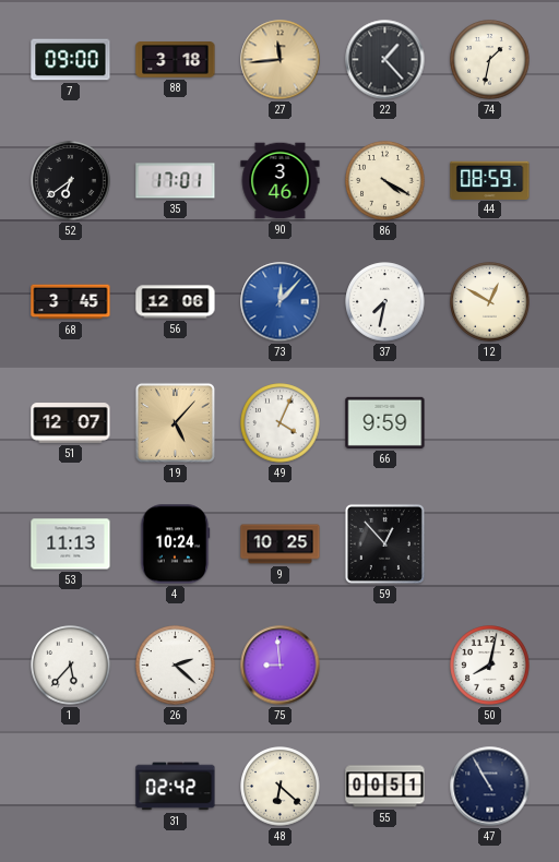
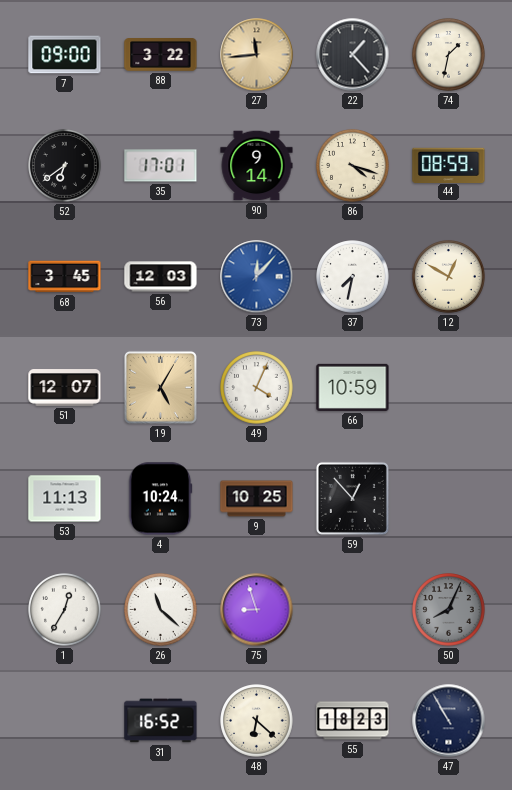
88: 3:18 -> 3:22
90: 3:46 -> 9:14
86: 4:20 -> 4:18
56: 12:06 -> 12:03
19: 5:07 -> 5:05
66: 9:59 -> 10:59
1: 5:37 -> 12:35
26: 2:22 -> 11:22
75: 8:59 -> 8:57
50: 8:02 -> 8:04
50 dial: white -> grey
31: 02:42 -> 16:52
55: 00:51 -> 18:23
